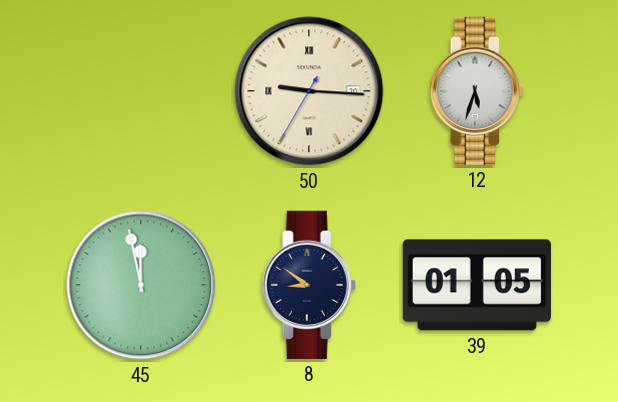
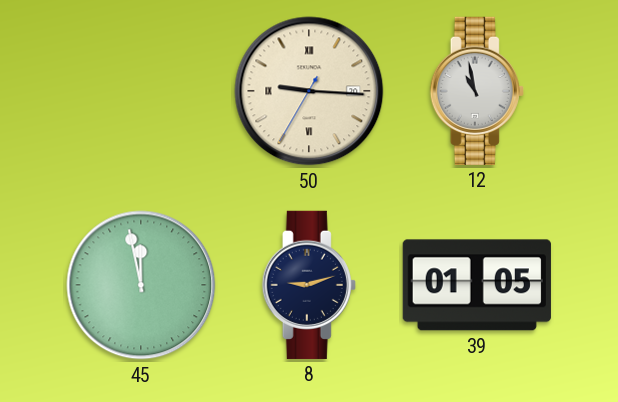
12: 5:33 -> 10:58
8: 8:51 -> 9:12
